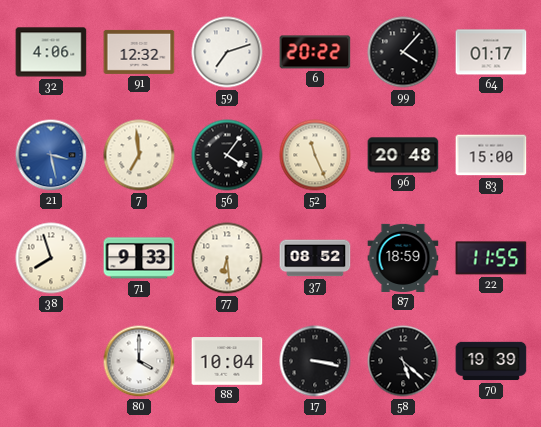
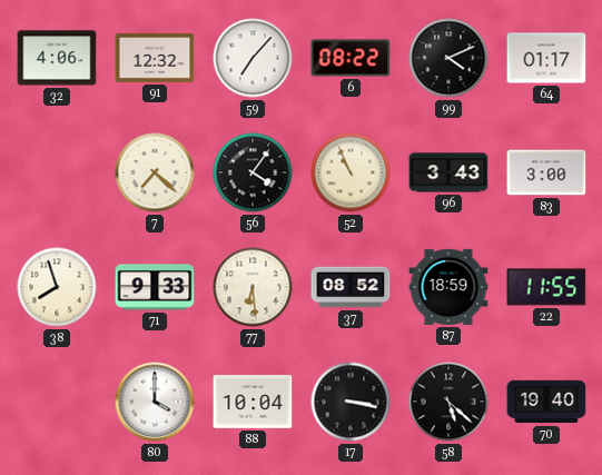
59: 7:12 -> 7:07
6: 20:22 -> 08:22
99: 4:07 -> 4:11
21: 3:28 -> none
7: 6:59 -> 7:22
52: 11:26 -> 10:56
96: 20:48 -> 3:43
83: 15:00 -> 3:00
70: 19:39 -> 19:40
